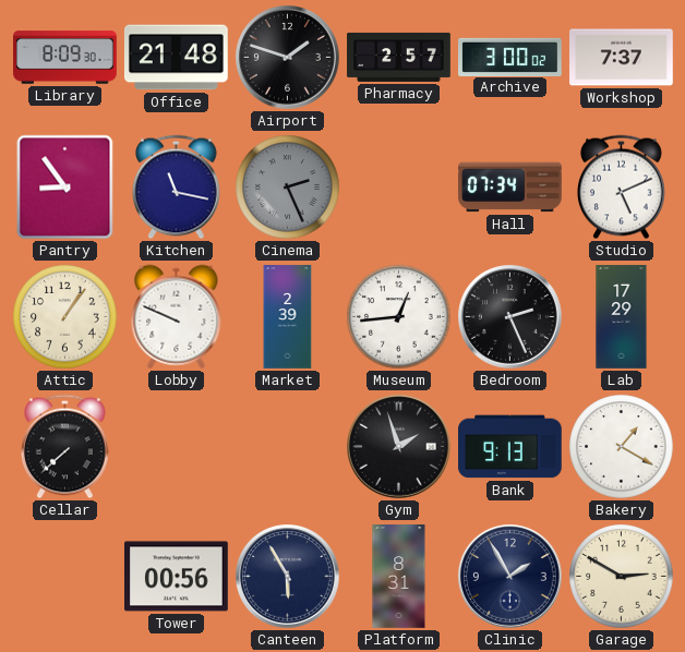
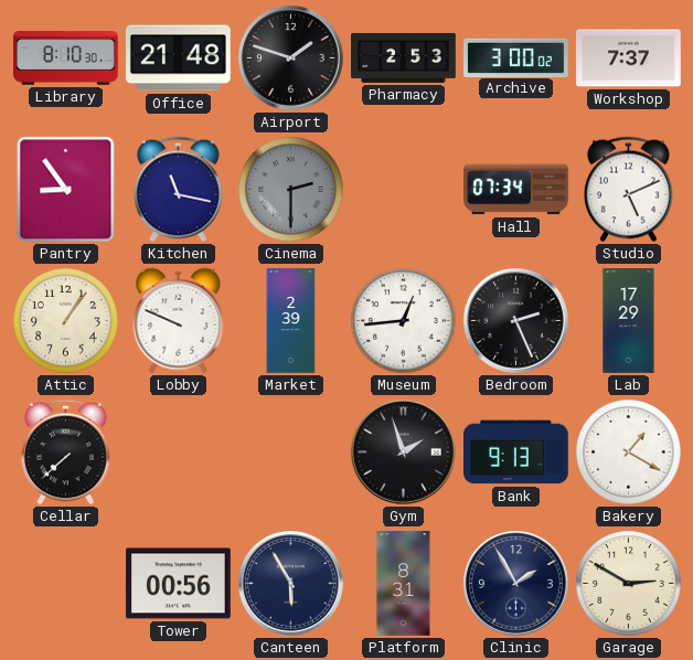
Library: 8:09 -> 8:10
Pharmacy: 2:57 -> 2:53
Cinema: 2:26 -> 2:30
